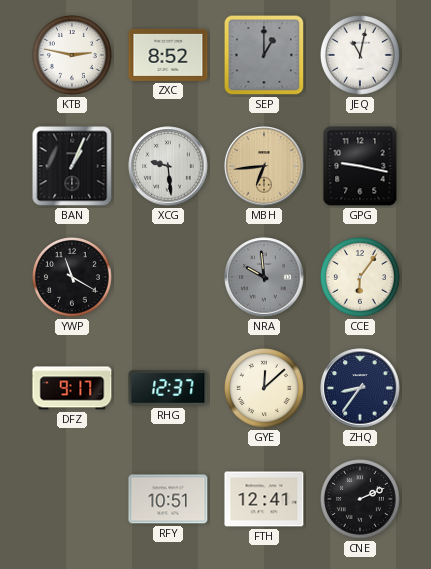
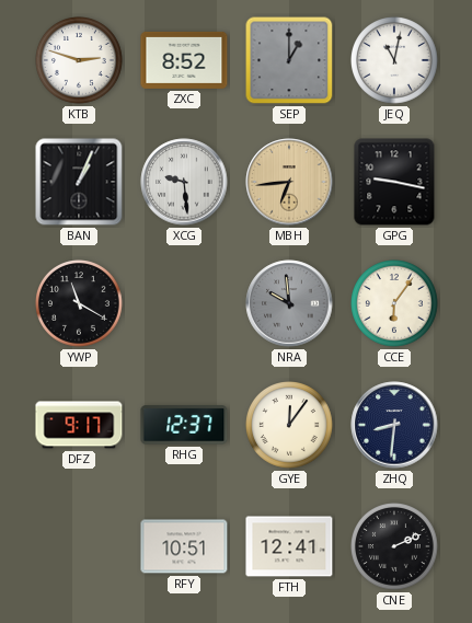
KTB: 2:47 -> 2:48
GYE: 12:08 -> 12:06
ZHQ: 8:36 -> 8:31
